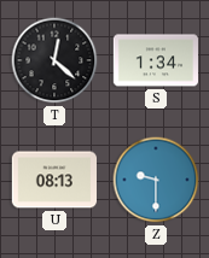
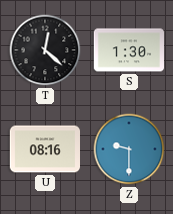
S: 1:34 -> 1:30
U: 08:13 -> 08:16
